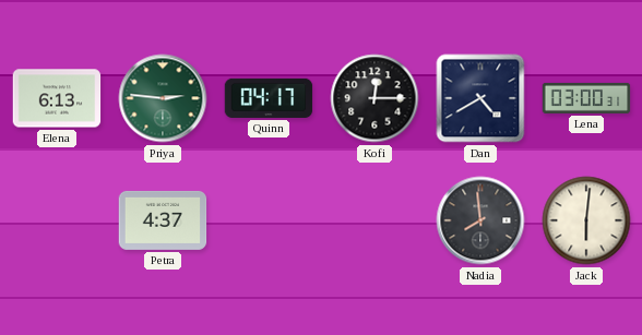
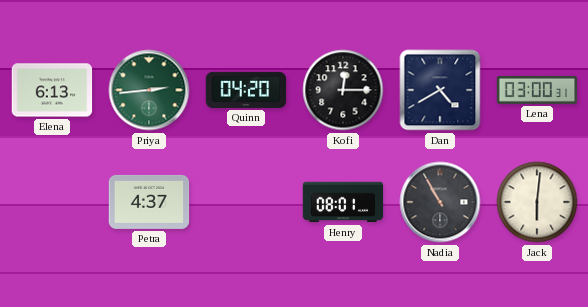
Priya: 2:46 -> 2:44
Quinn: 04:17 -> 04:20
Henry: none -> 08:01
Nadia: 7:59 -> 10:55
